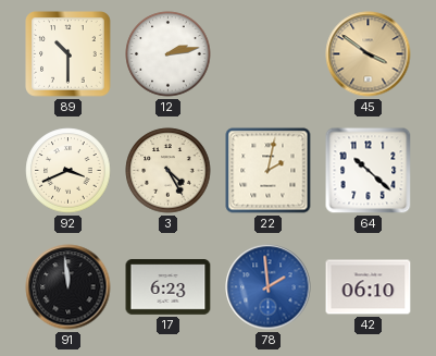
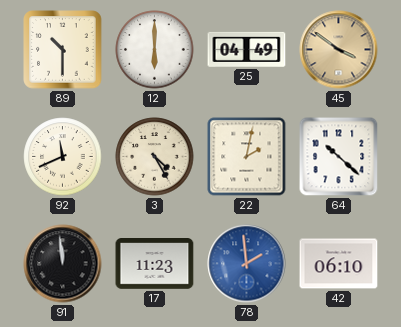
12: 2:13 -> 6:00
25: none -> 04:49
92: 3:41 -> 11:41
17: 6:23 -> 11:23
